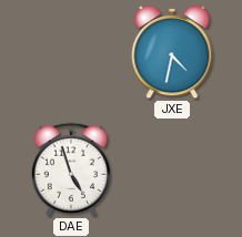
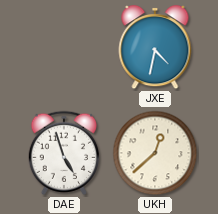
UKH: none -> 12:38
